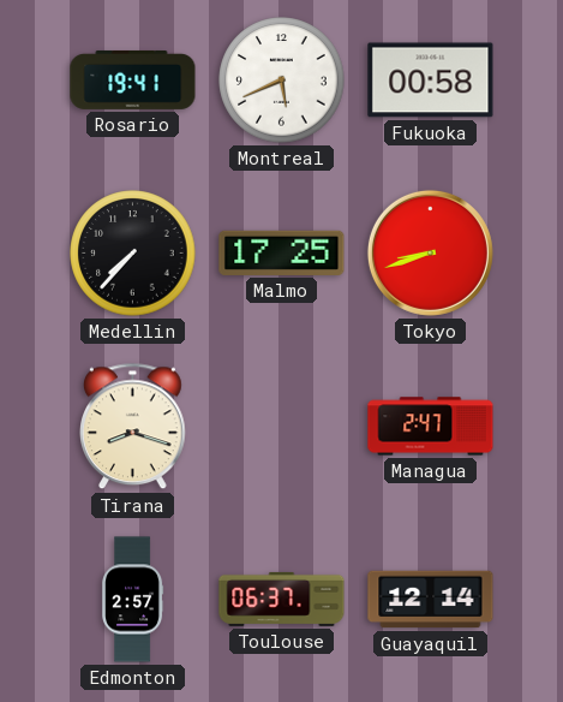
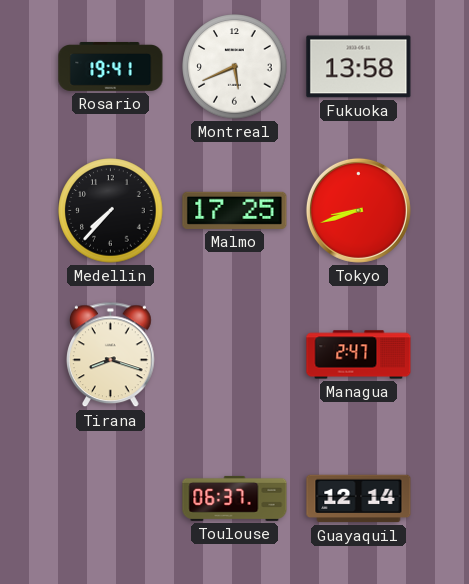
Fukuoka: 00:58 -> 13:58
Edmonton: 2:57 -> none
